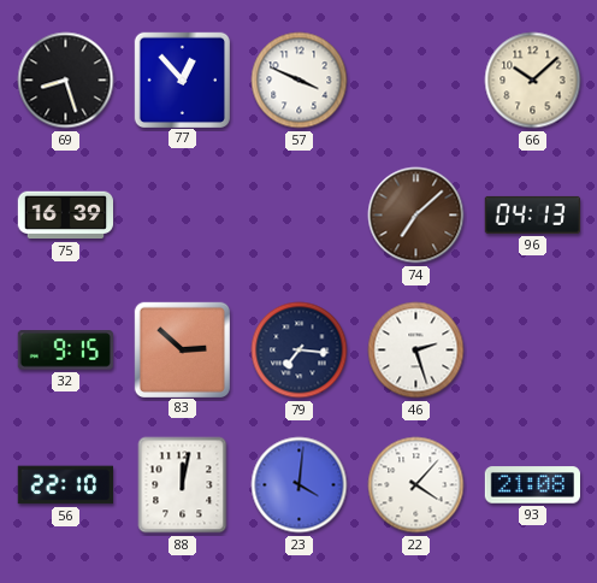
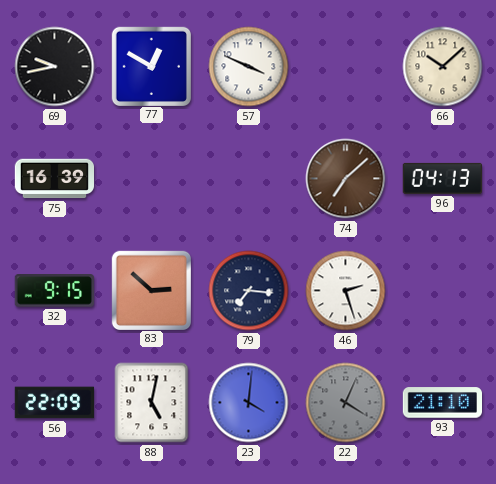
69: 8:27 -> 9:43
77: 12:53 -> 12:50
56: 22:10 -> 22:09
88: 12:02 -> 5:02
22: 4:07 -> 4:04
22 dial: white -> grey
93: 21:08 -> 21:10
